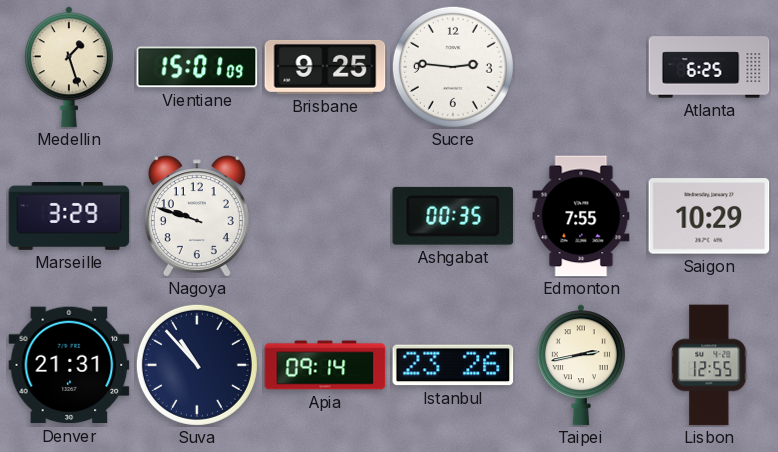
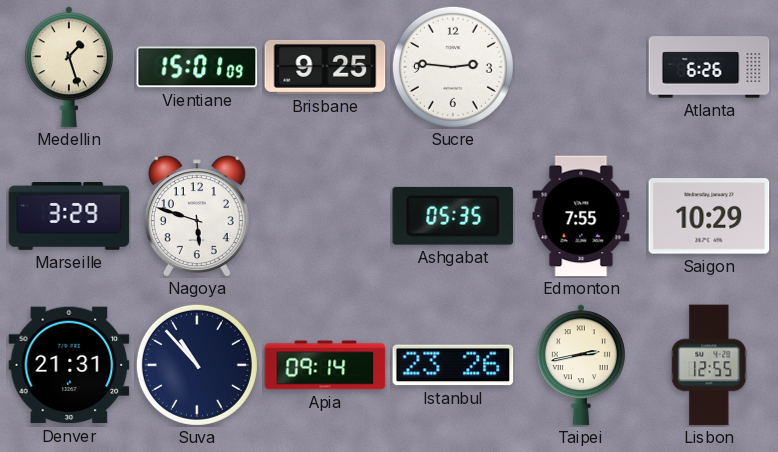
Atlanta: 6:25 -> 6:26
Nagoya: 9:48 -> 5:48
Ashgabat: 00:35 -> 05:35
